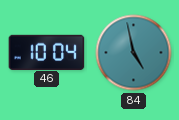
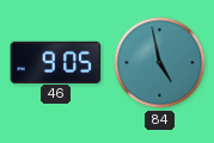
46: 10:04 -> 9:05
